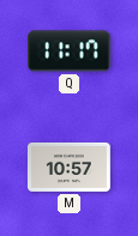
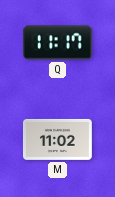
M: 10:57 -> 11:02
